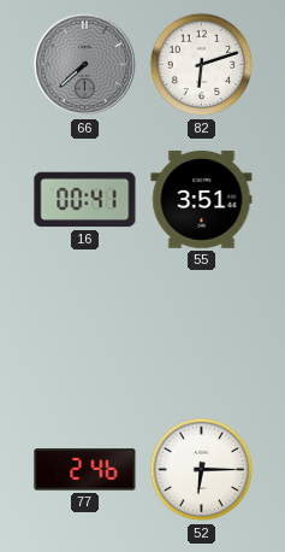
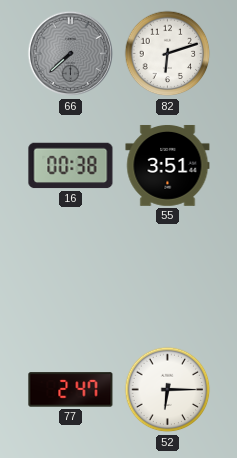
16: 00:41 -> 00:38
77: 2:46 -> 2:47
